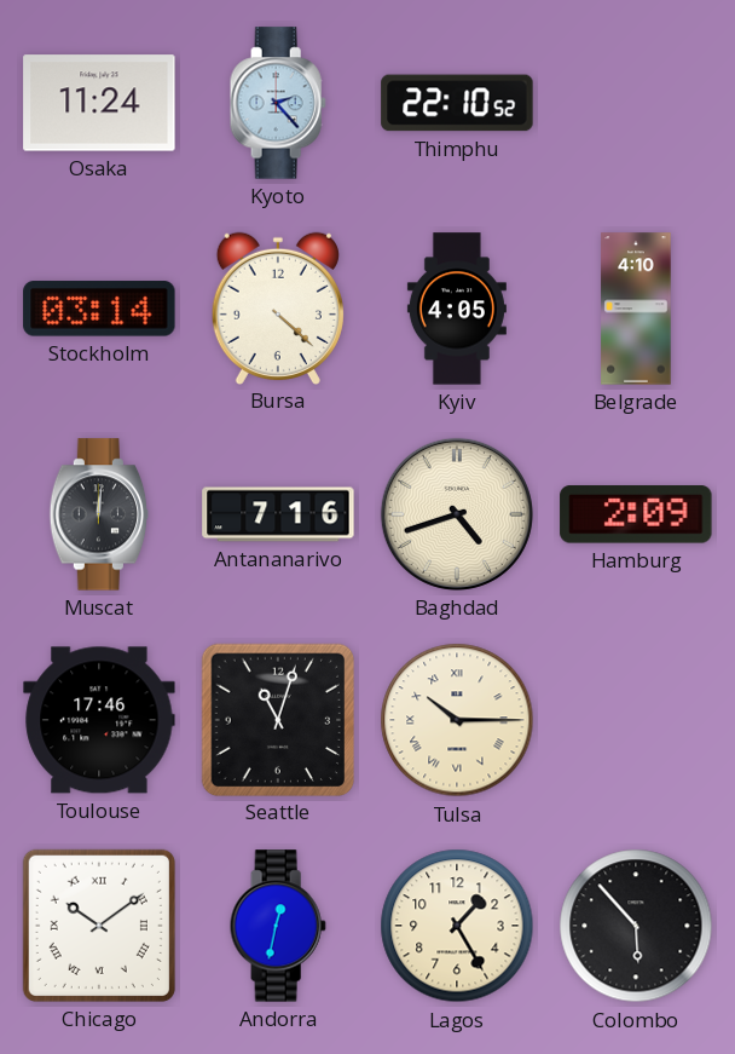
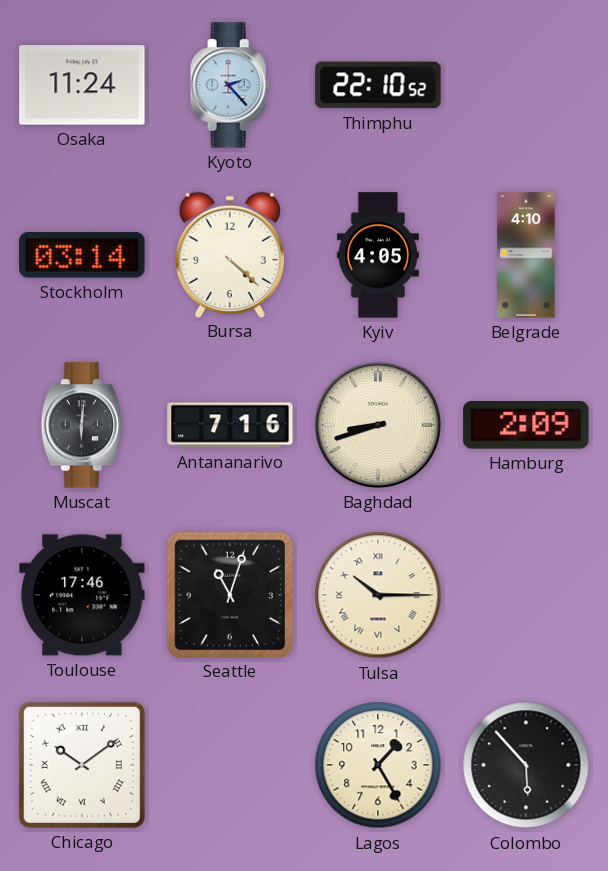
Muscat: 12:01 -> 6:01
Baghdad: 4:42 -> 8:42
Andorra: 12:32 -> none
